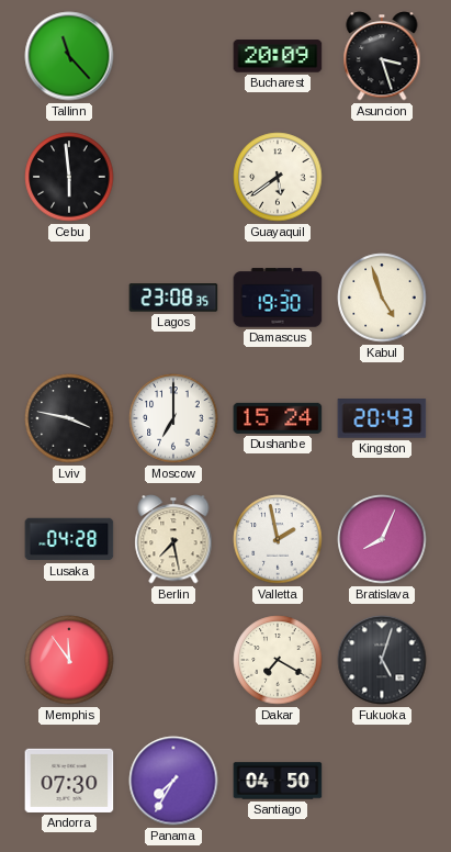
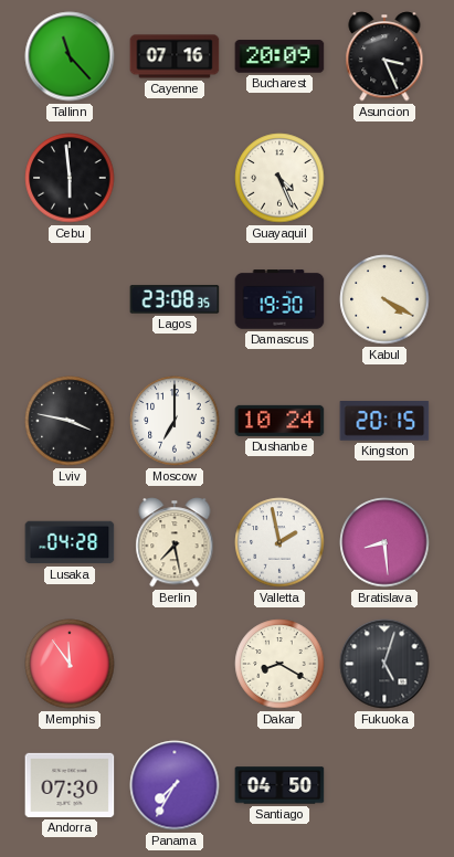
Cayenne: none -> 07:16
Asuncion: 3:27 -> 3:26
Guayaquil: 5:39 -> 4:26
Kabul: 4:57 -> 4:20
Dushanbe: 15:24 -> 10:24
Kingston: 20:43 -> 20:15
Bratislava: 8:04 -> 8:29
Dakar: 7:20 -> 8:20
